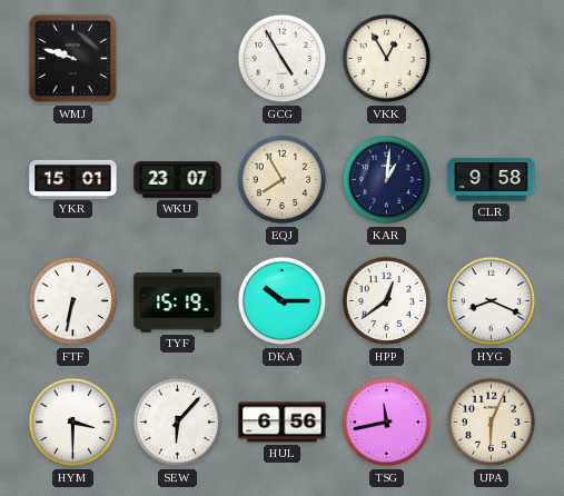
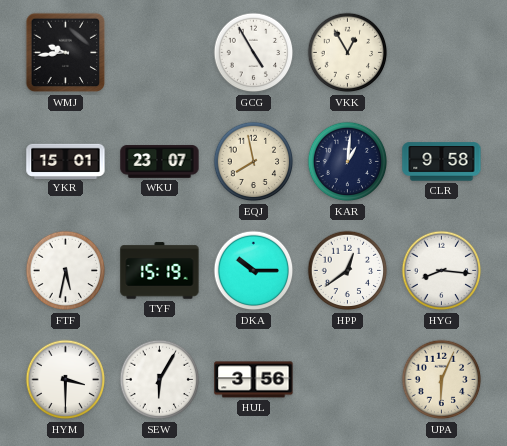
WMJ: 9:48 -> 9:44
EQJ: 7:55 -> 7:58
FTF: 6:32 -> 5:32
HYG: 8:19 -> 8:16
SEW: 6:07 -> 6:05
HUL: 6:56 -> 3:56
TSG: 11:43 -> none
